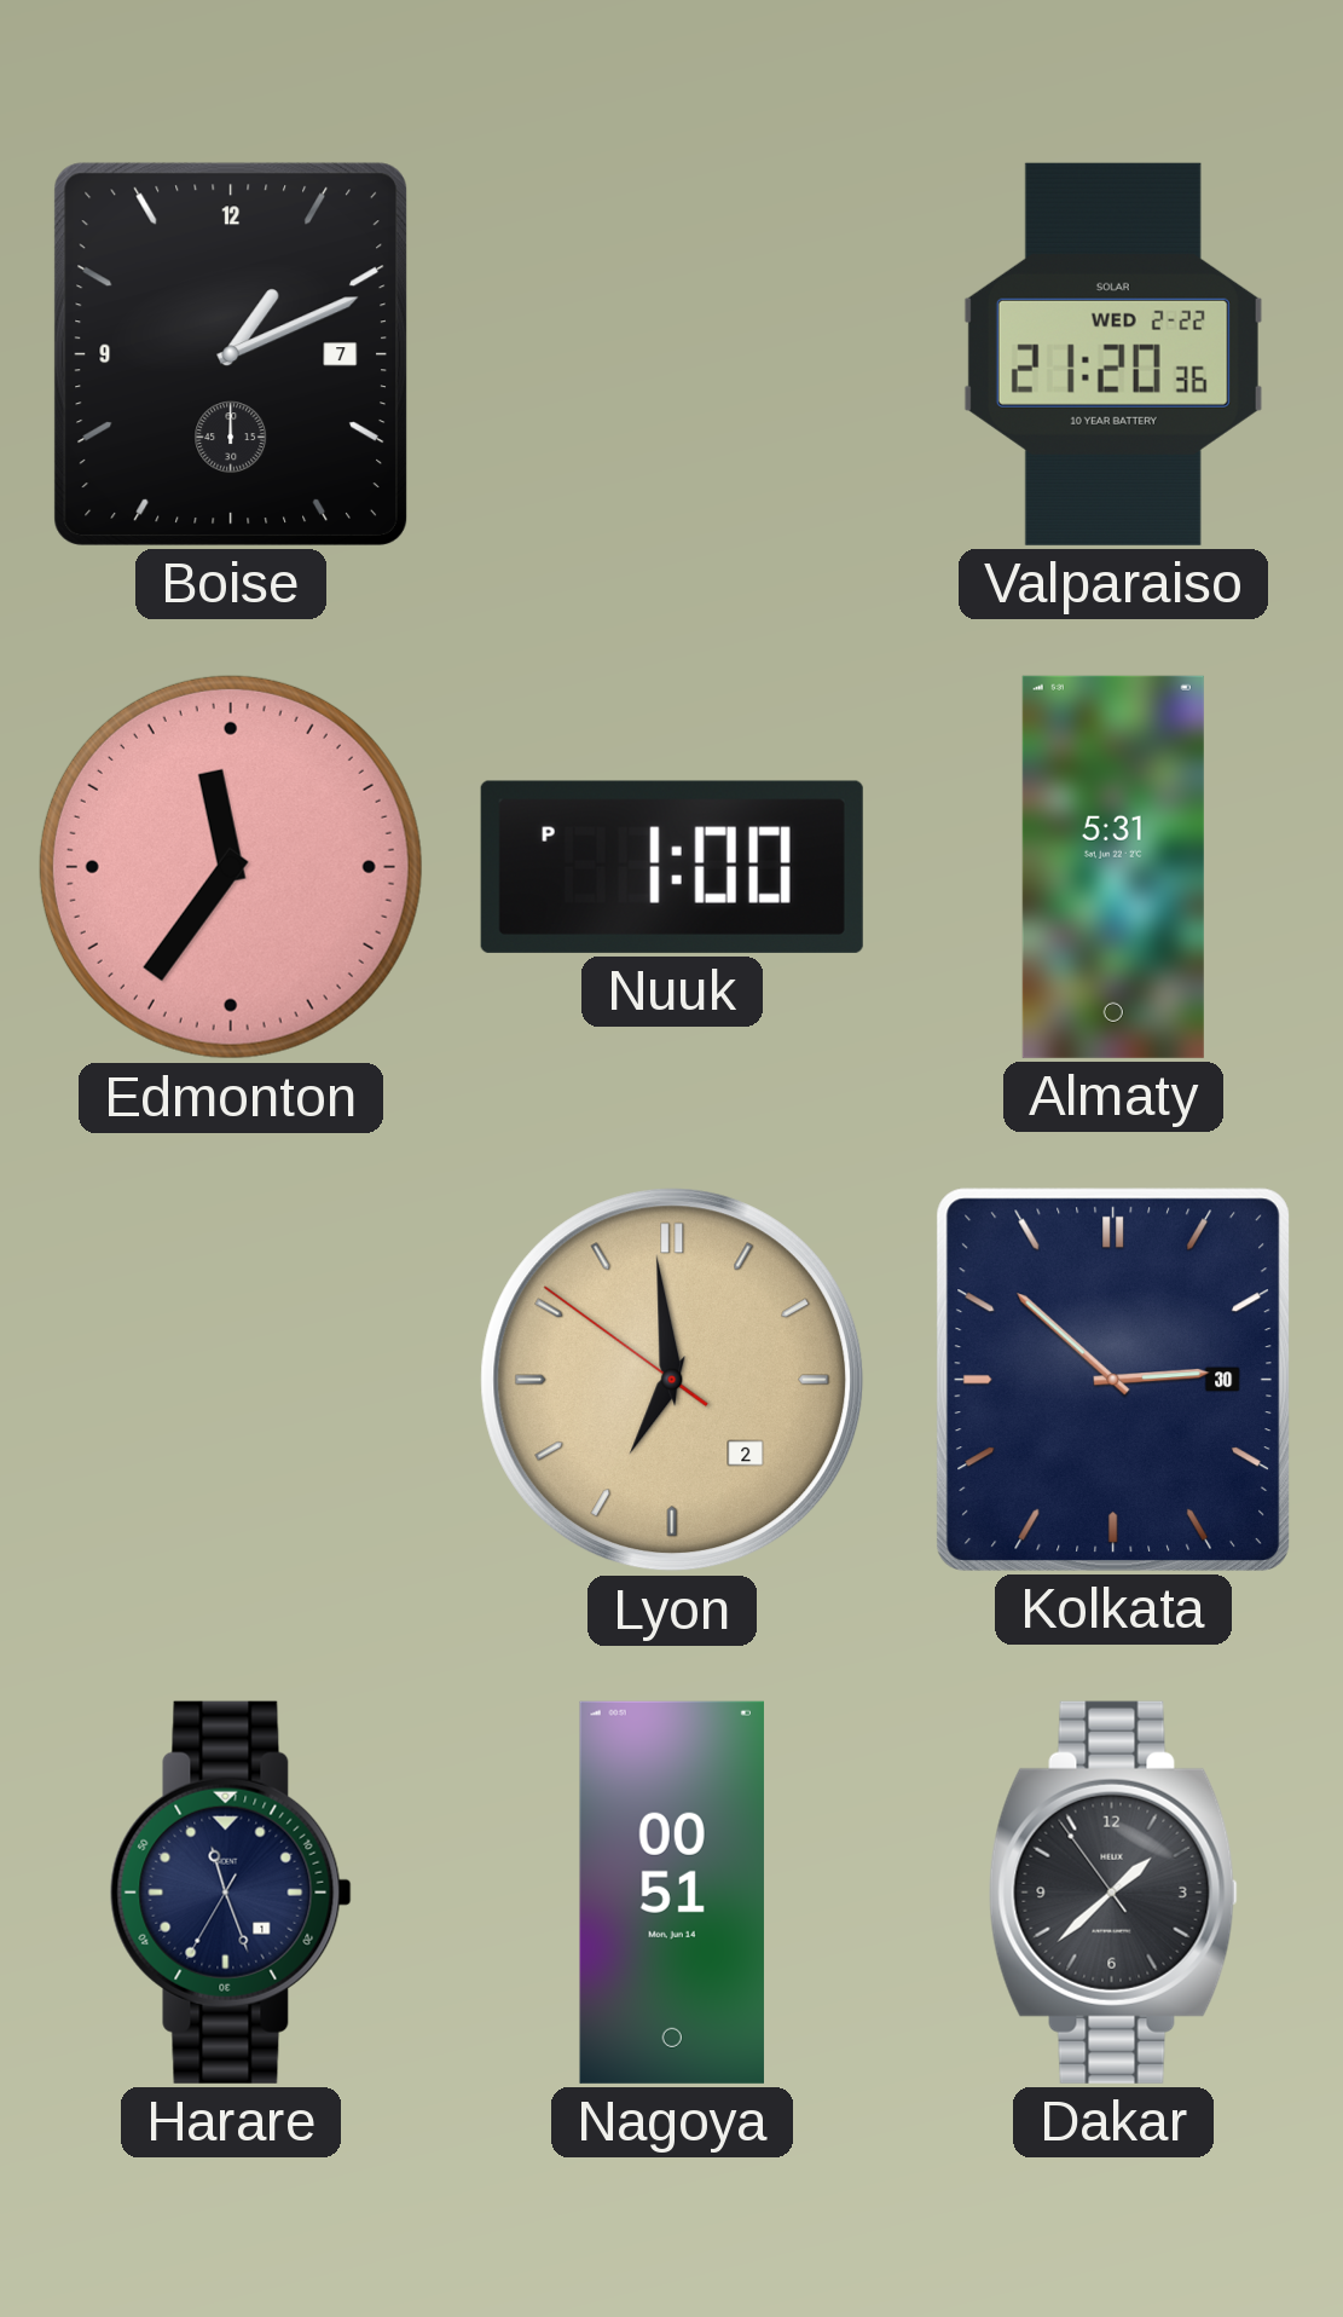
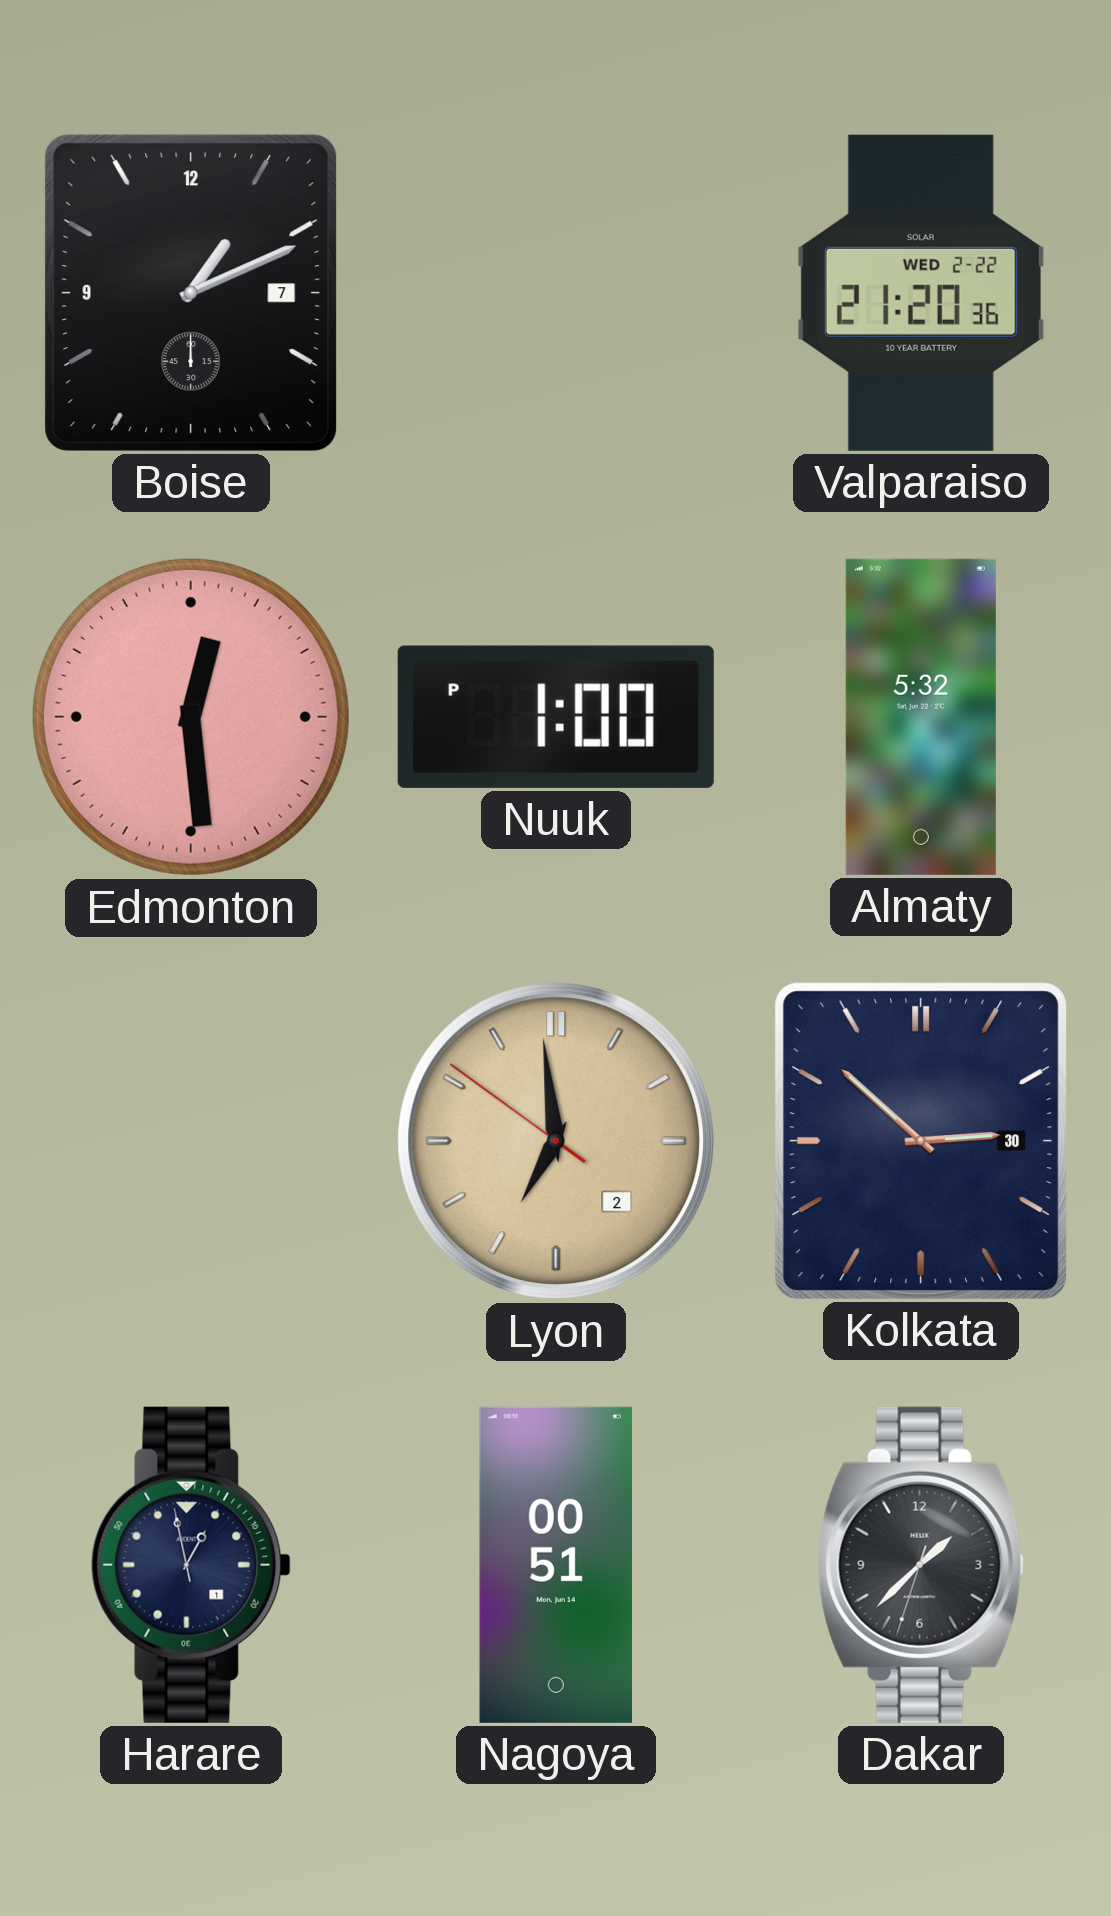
Edmonton: 11:36 -> 12:29
Almaty: 5:31 -> 5:32
Harare: 11:26 -> 12:57
Dakar: 1:37:54 -> 1:37:33
